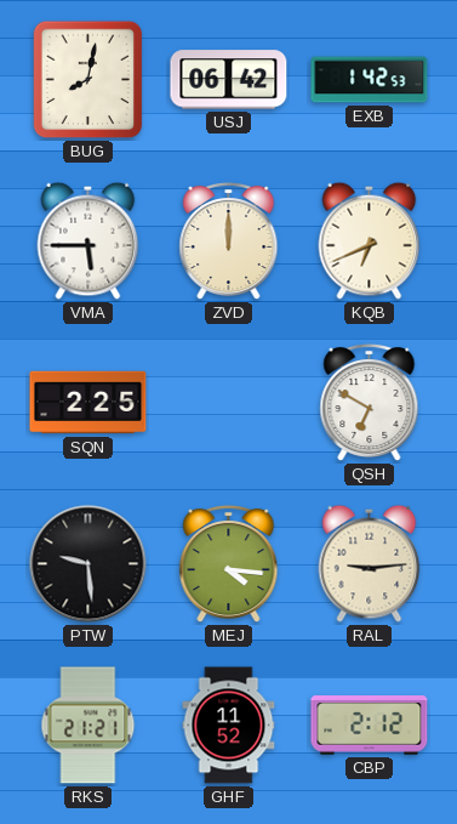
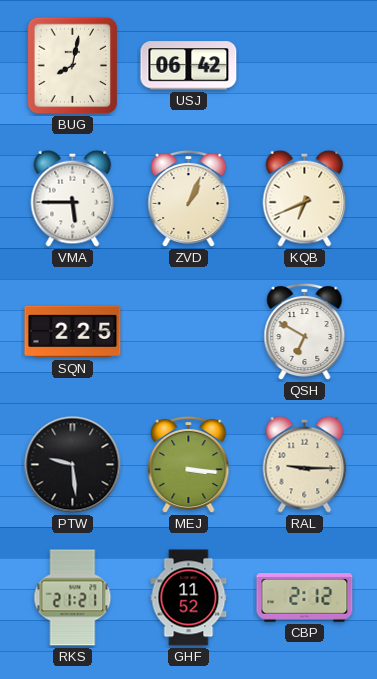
EXB: 1:42 -> none
ZVD: 12:00 -> 1:04
MEJ: 4:16 -> 3:16
RAL: 9:14 -> 9:15
